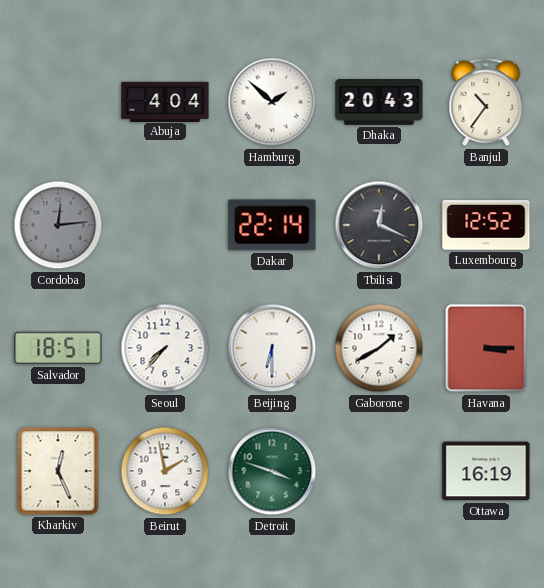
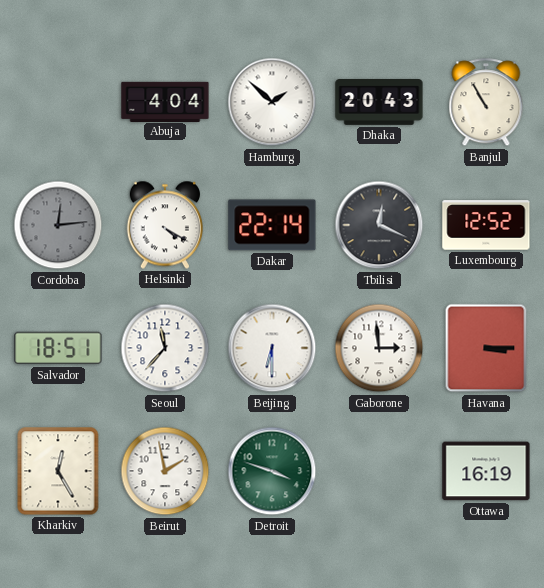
Banjul: 10:36 -> 10:55
Helsinki: none -> 4:20
Seoul: 7:37 -> 11:37
Gaborone: 1:40 -> 2:59
Kharkiv: 12:26 -> 12:25
